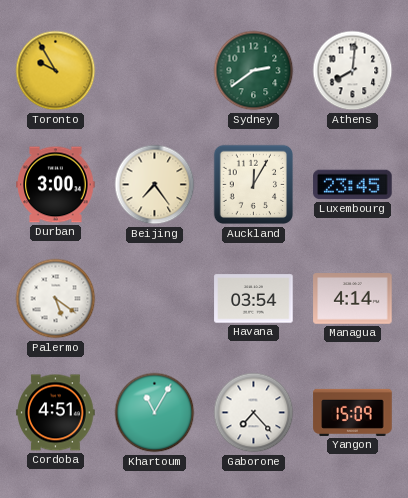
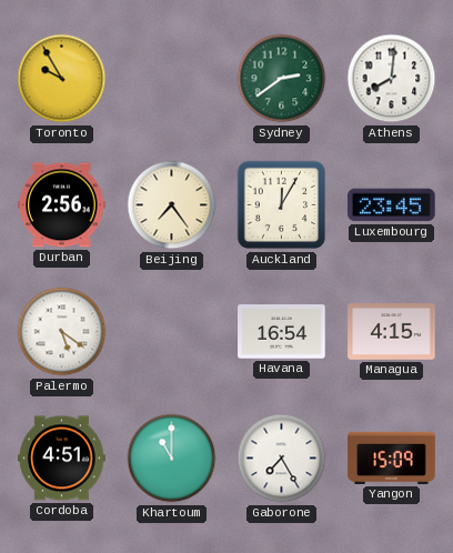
Durban: 3:00 -> 2:56
Havana: 03:54 -> 16:54
Managua: 4:14 -> 4:15
Khartoum: 11:05 -> 11:00
Gaborone: 7:23 -> 7:25
